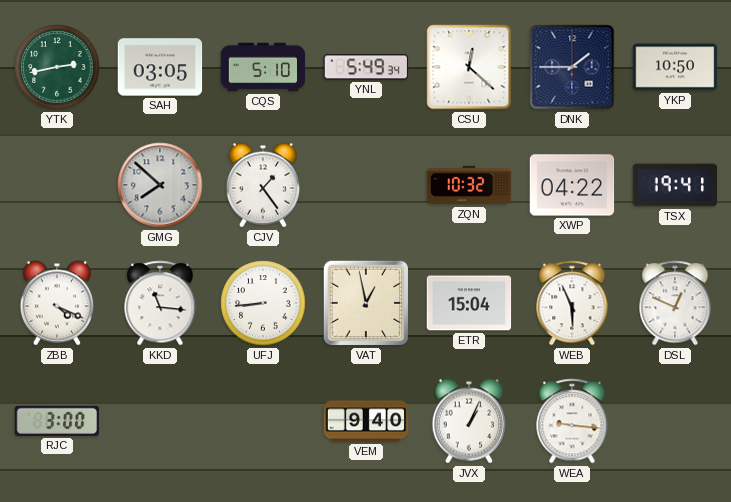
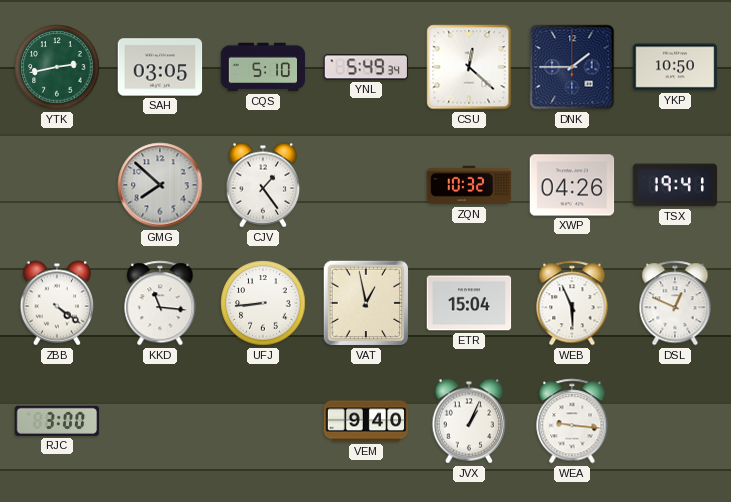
XWP: 04:22 -> 04:26
ZBB: 4:19 -> 4:21
